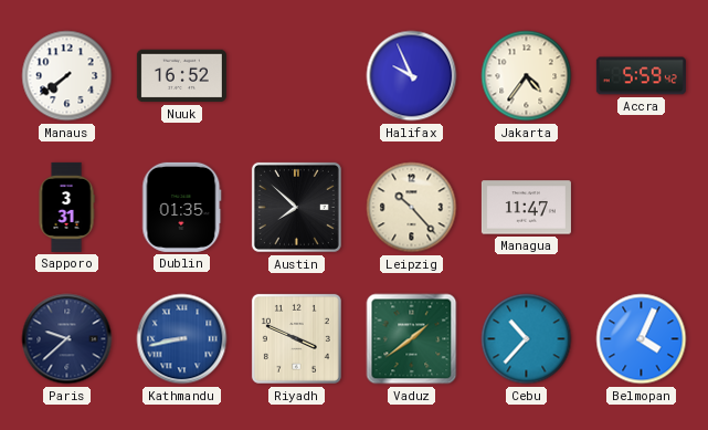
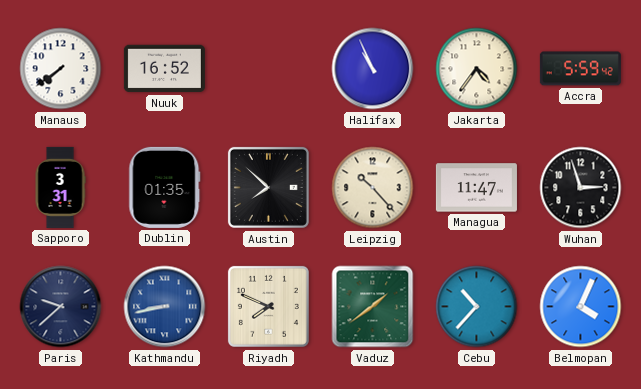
Halifax: 9:56 -> 10:56
Wuhan: none -> 2:57
Riyadh: 3:49 -> 7:49
